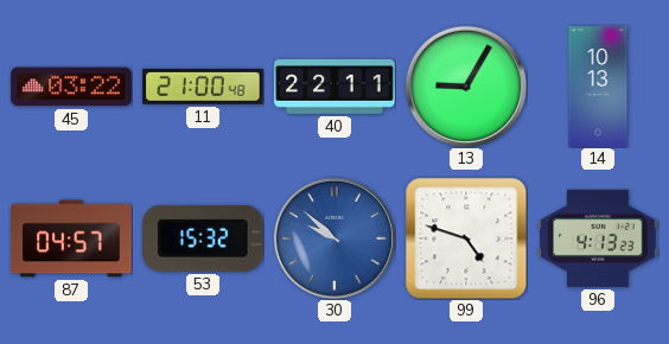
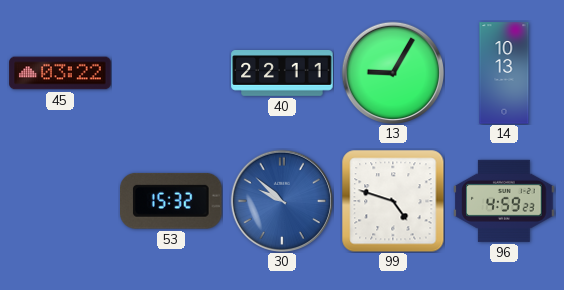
11: 21:00 -> none
87: 04:57 -> none
96: 4:13 -> 4:59
